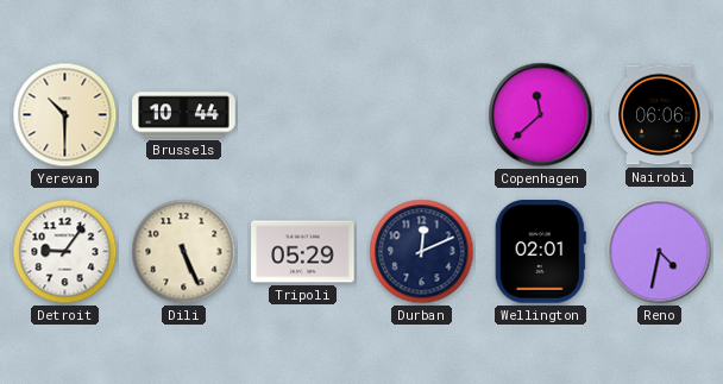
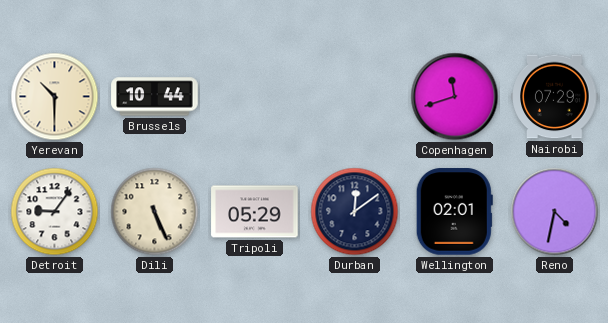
Copenhagen: 11:38 -> 11:42
Nairobi: 06:06 -> 07:29
Durban: 12:11 -> 12:09
